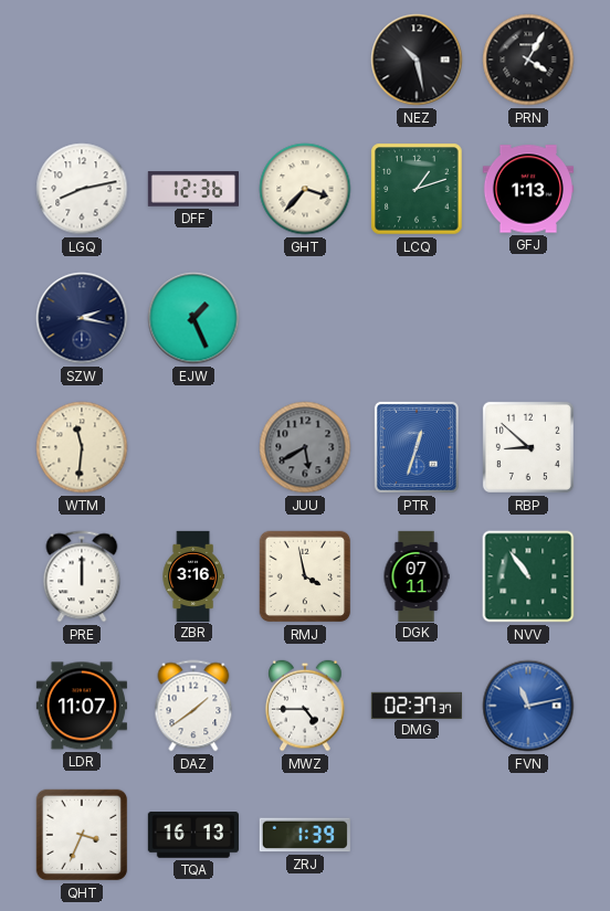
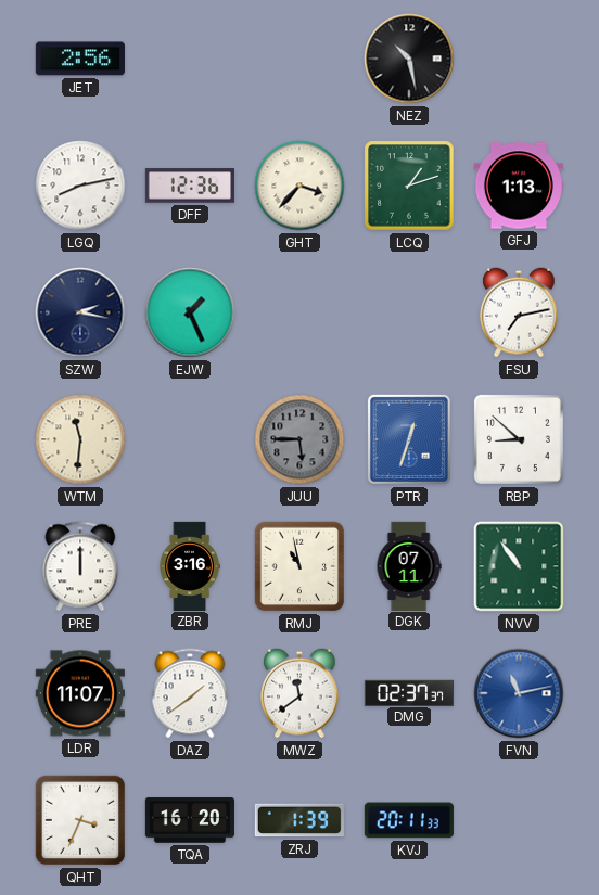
JET: none -> 2:56
PRN: 4:05 -> none
FSU: none -> 7:13
JUU: 5:40 -> 5:45
RMJ: 3:58 -> 10:58
MWZ: 4:45 -> 11:39
TQA: 16:13 -> 16:20
KVJ: none -> 20:11
